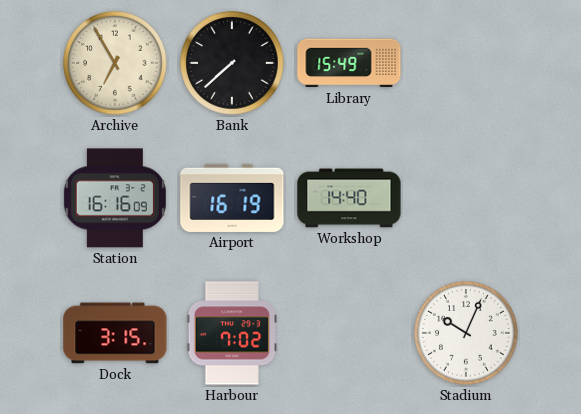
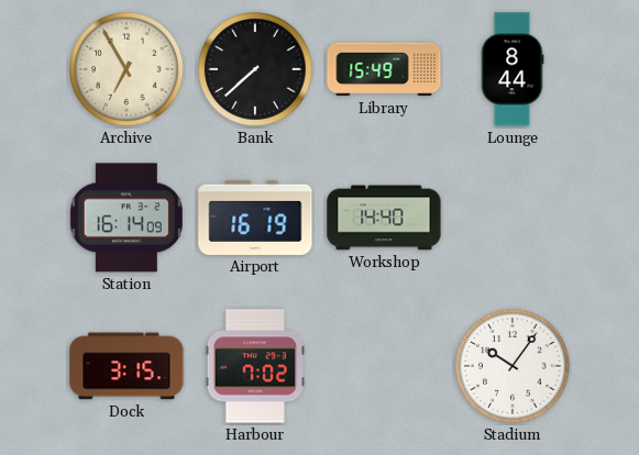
Lounge: none -> 8:44
Station: 16:16 -> 16:14
Stadium: 10:04 -> 10:06
